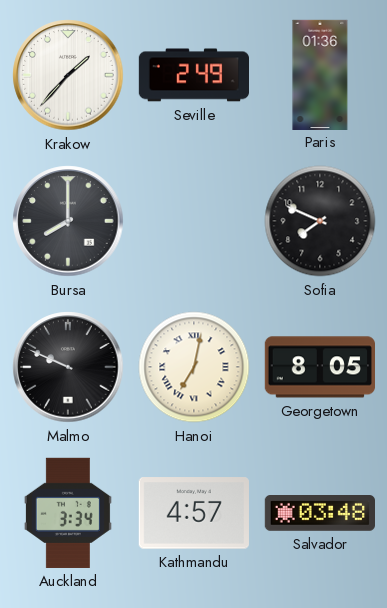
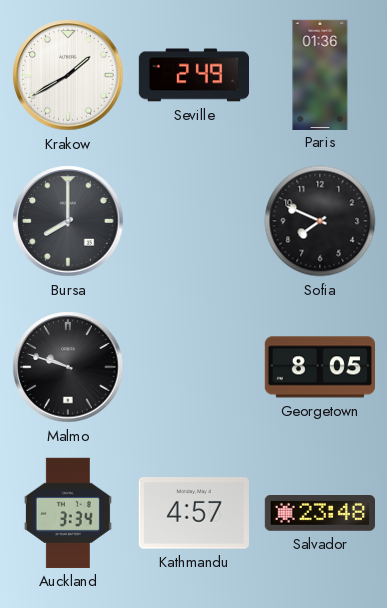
Krakow: 1:37 -> 1:40
Malmo: 9:49 -> 9:48
Hanoi: 7:02 -> none
Salvador: 03:48 -> 23:48
